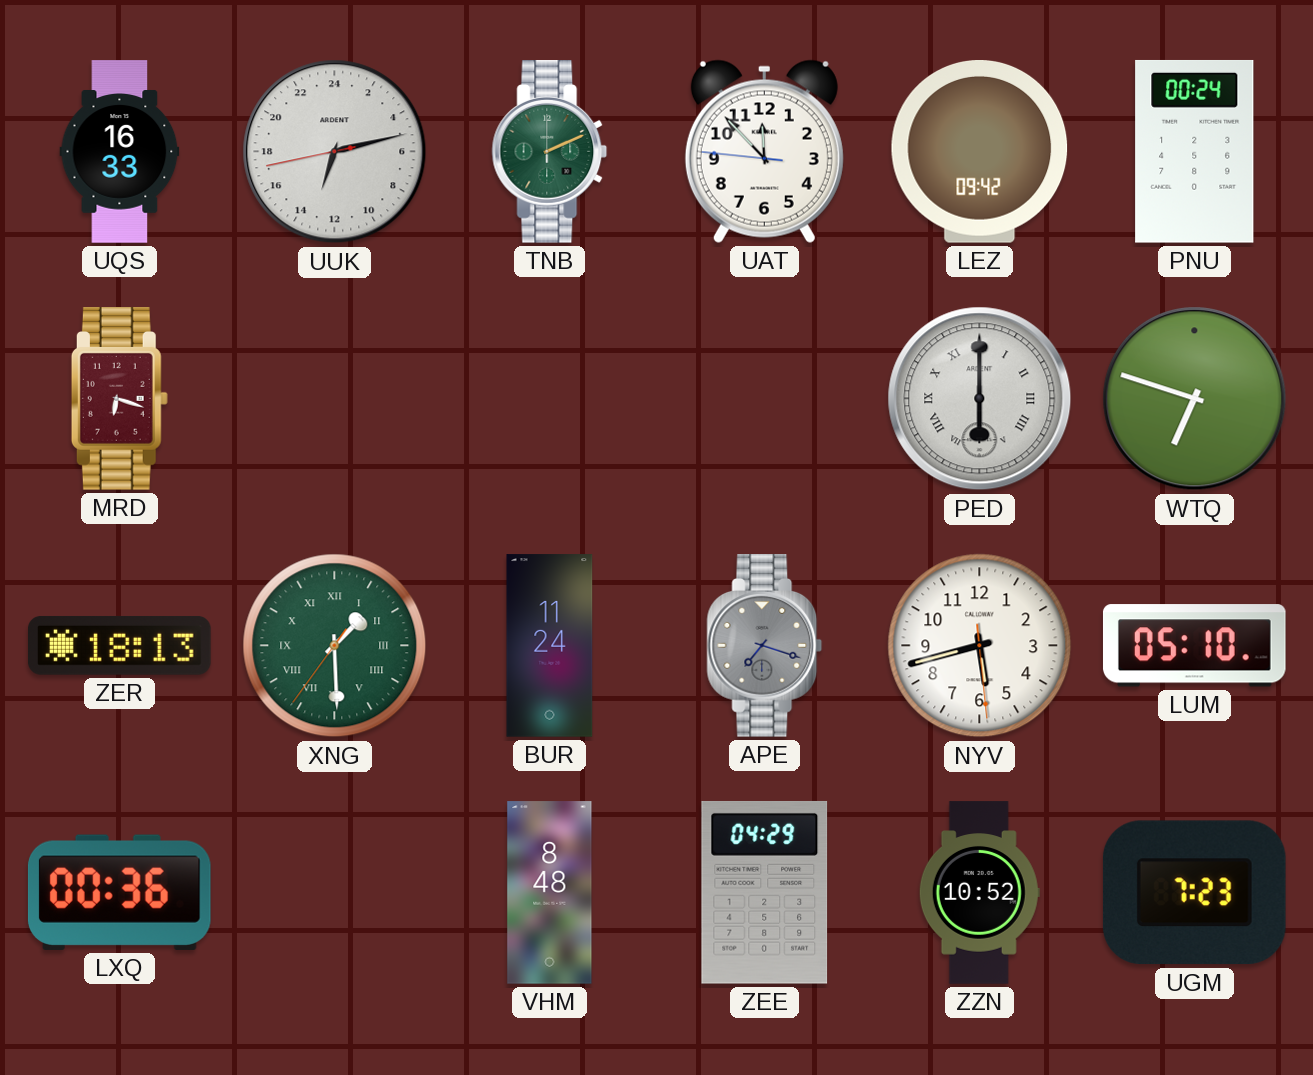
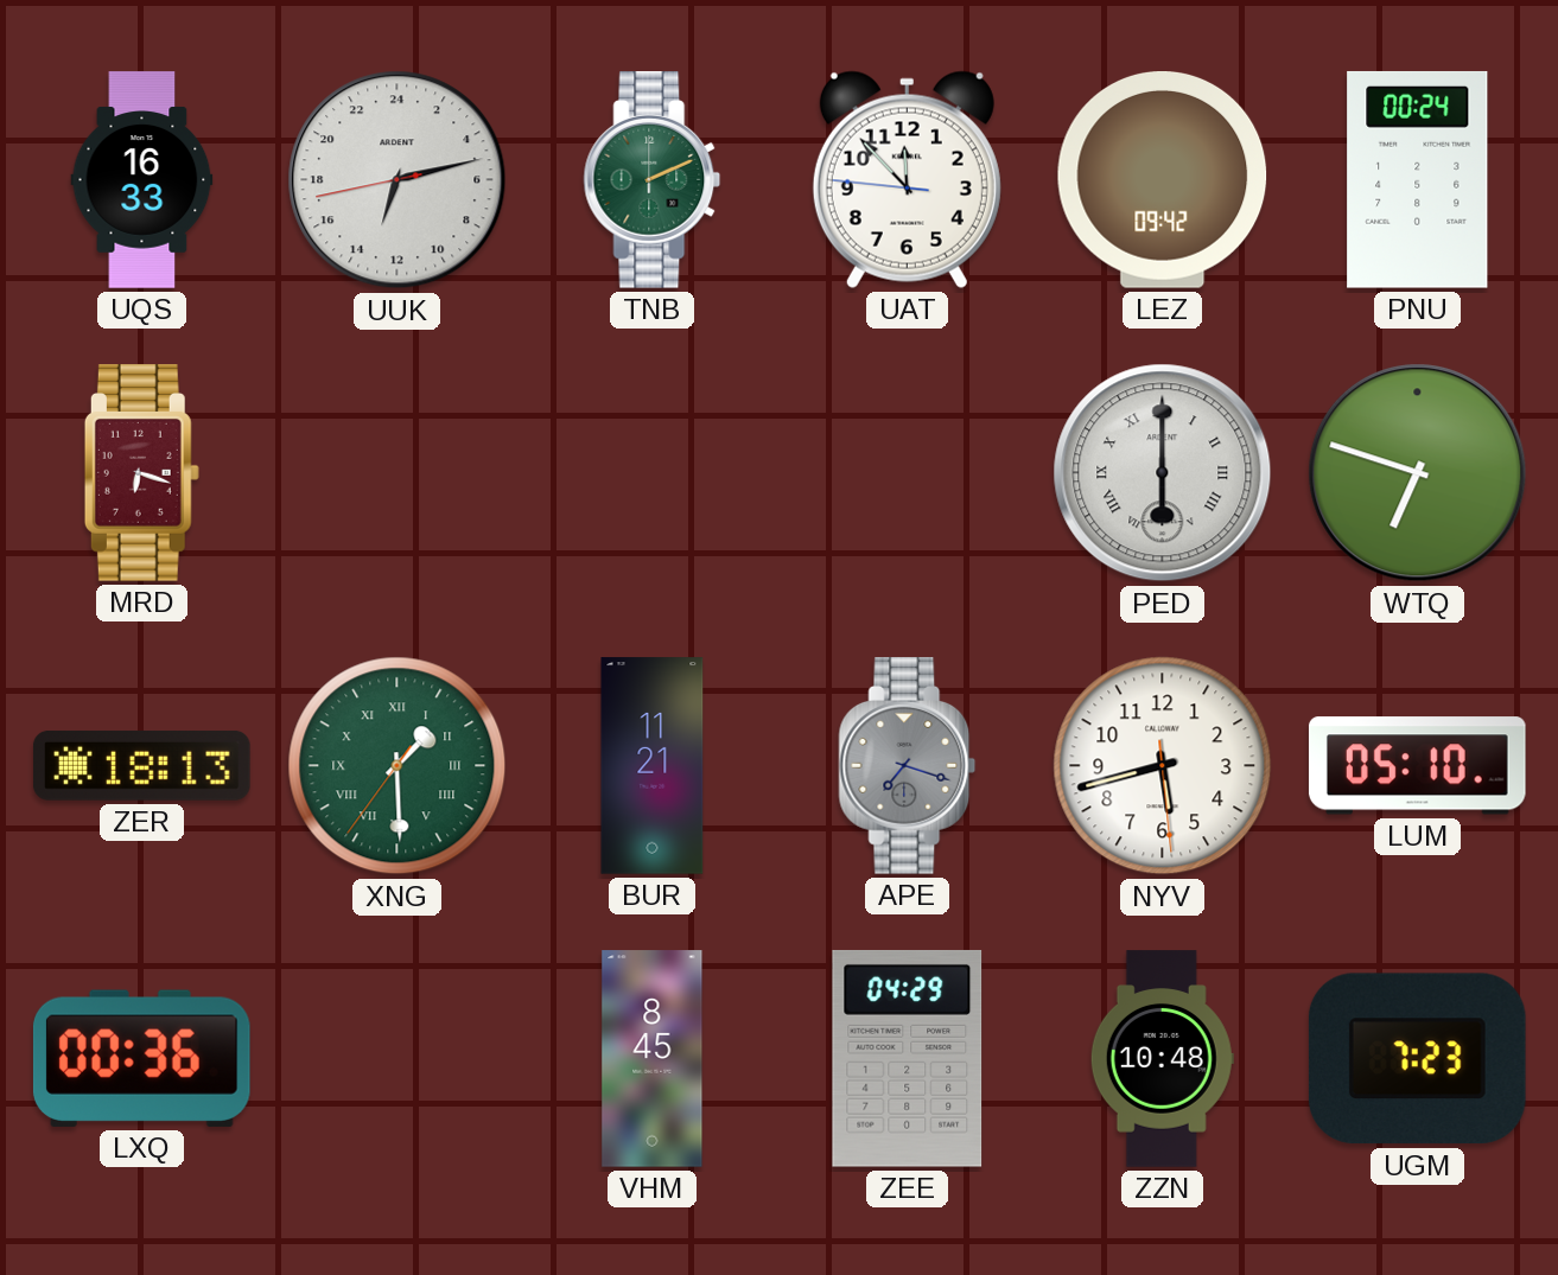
BUR: 11:24 -> 11:21
VHM: 8:48 -> 8:45
ZZN: 10:52 -> 10:48
